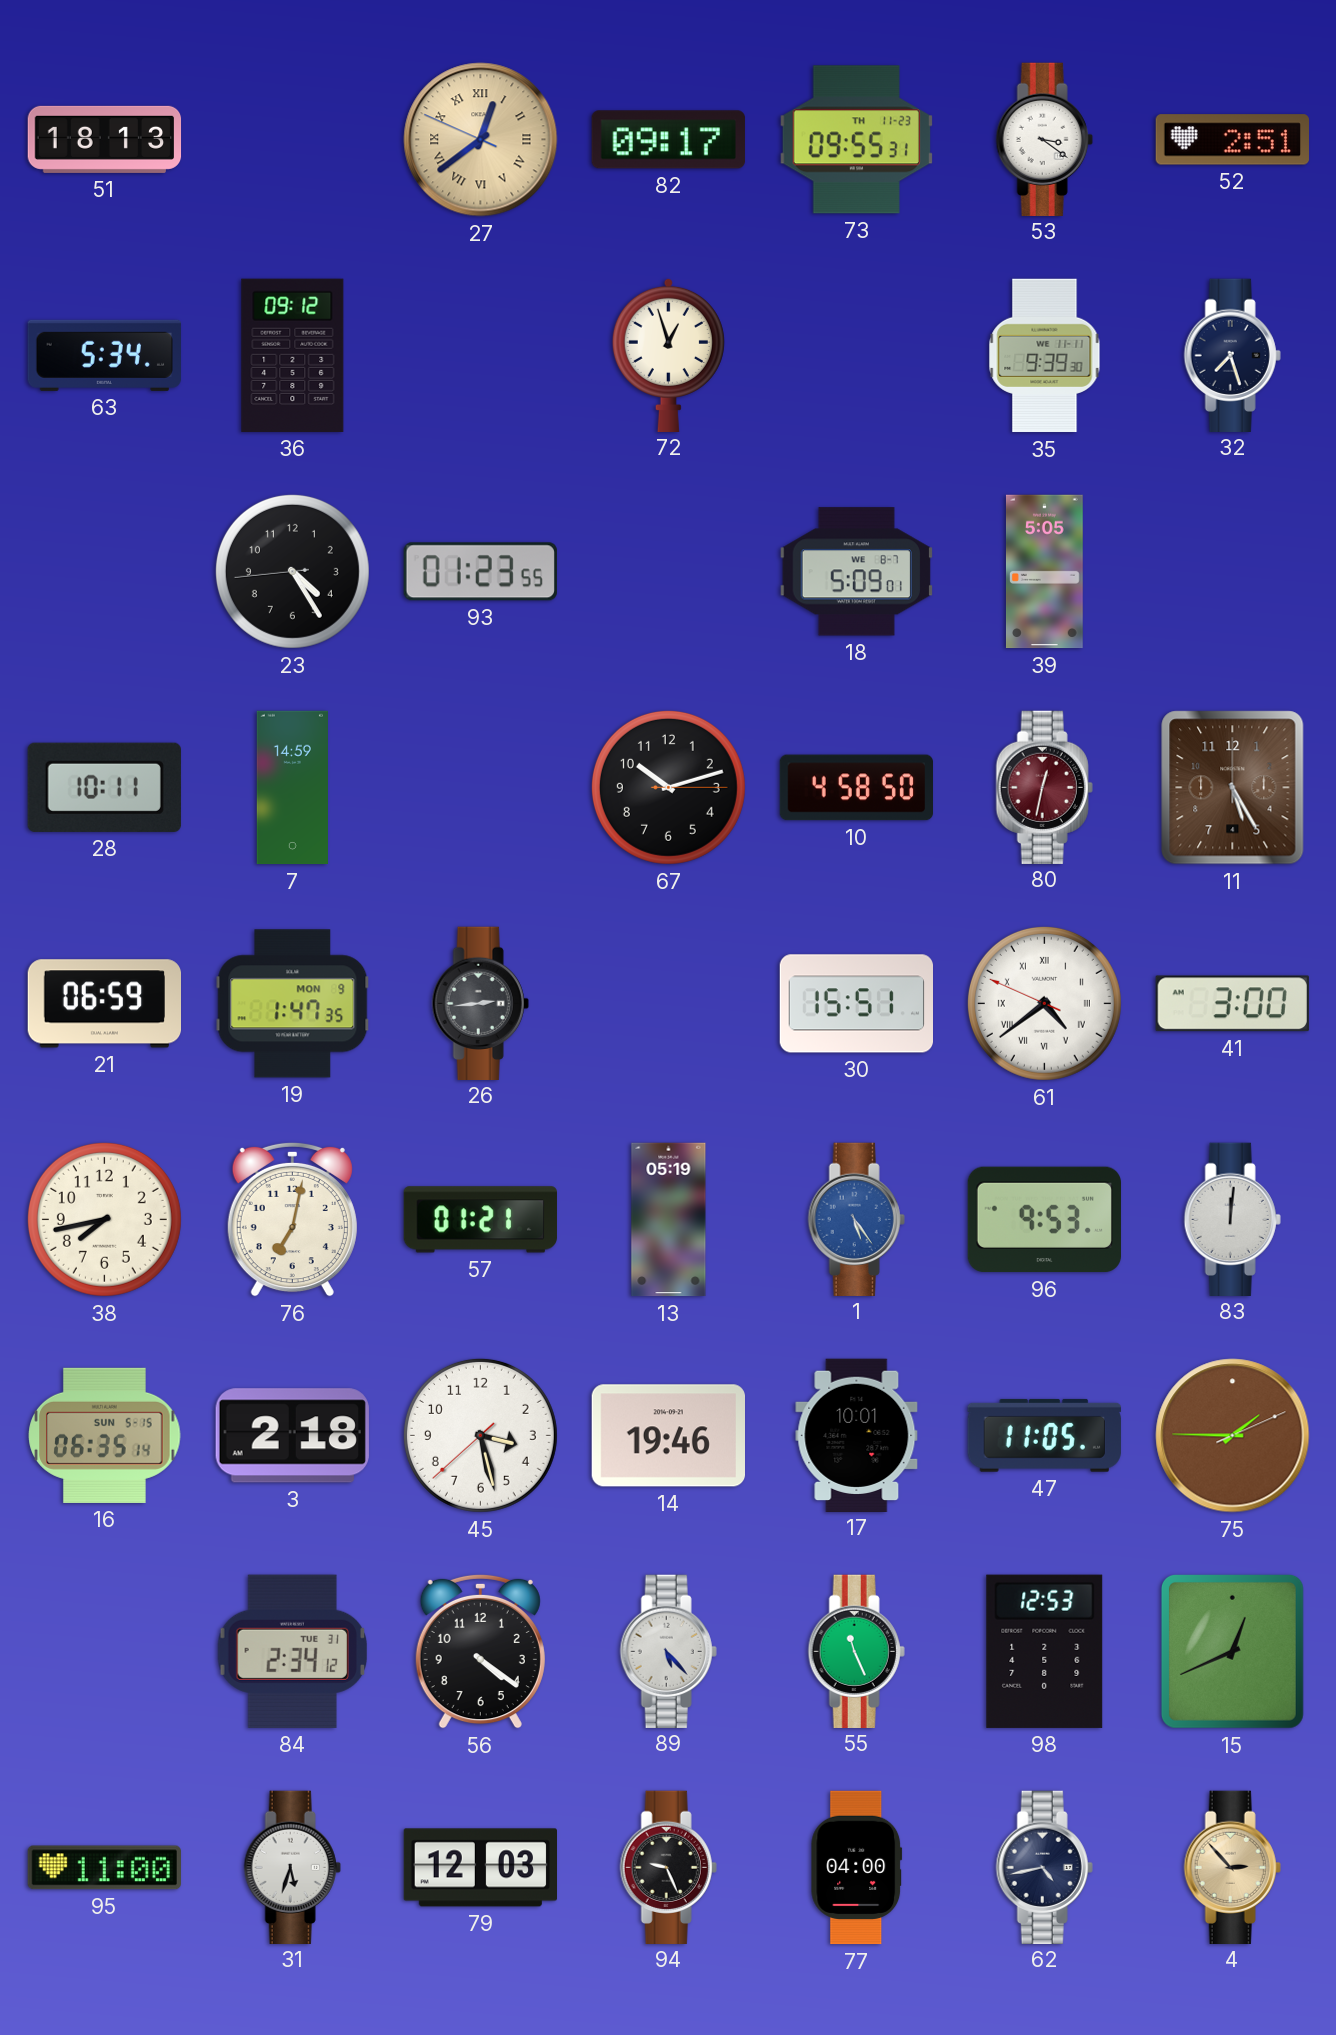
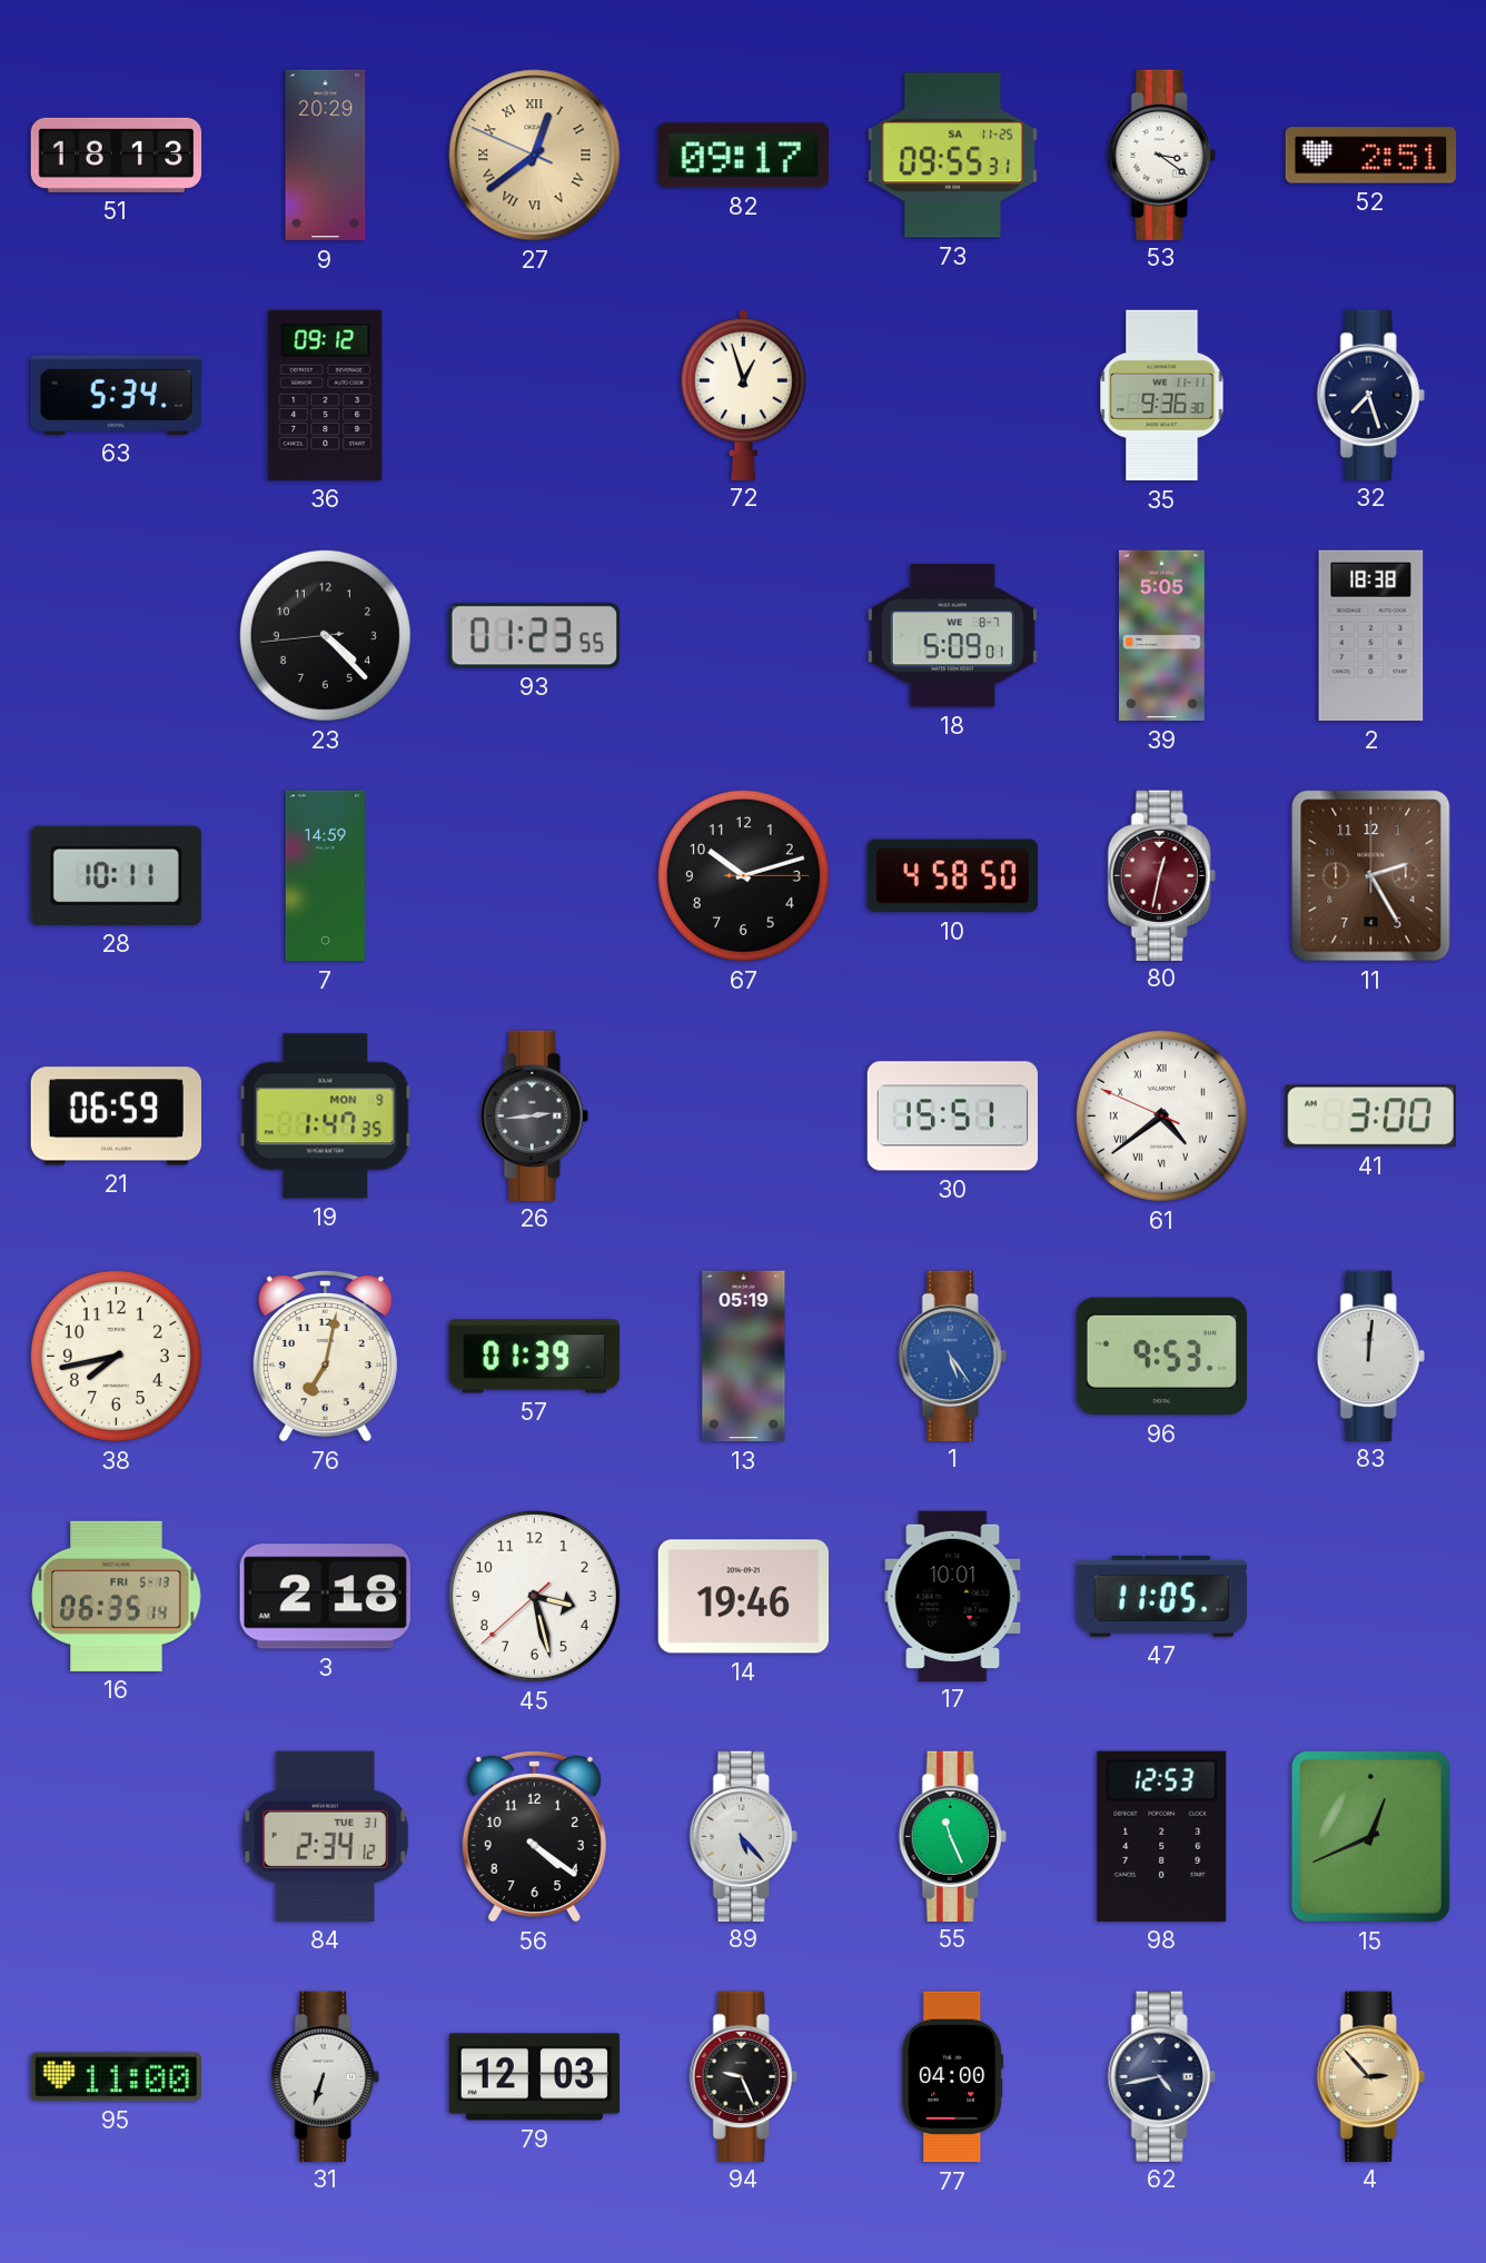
9: none -> 20:29
73 date: TH 11-23 -> SA 11-25
35: 9:39 -> 9:36
23: 4:24 -> 4:22
2: none -> 18:38
11: 5:25 -> 2:25
57: 01:21 -> 01:39
16 date: SUN 5-15 -> FRI 5-13
75: 1:45 -> none
31: 5:33 -> 6:33
